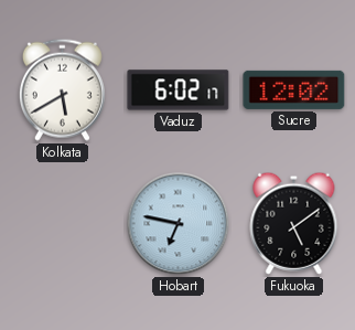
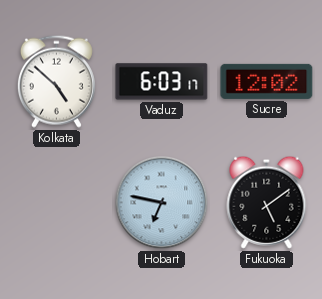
Kolkata: 5:40 -> 4:52
Vaduz: 6:02 -> 6:03
